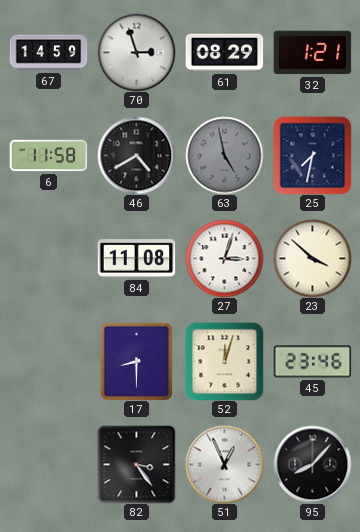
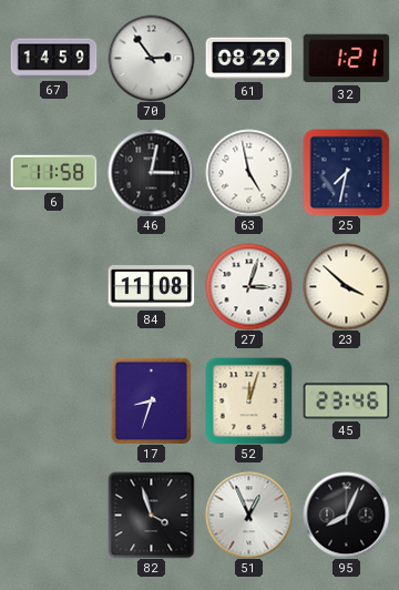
70: 2:57 -> 2:54
46: 4:40 -> 3:02
63 dial: grey -> white
17: 8:30 -> 8:33
82: 3:24 -> 3:57
95: 8:07 -> 8:04
